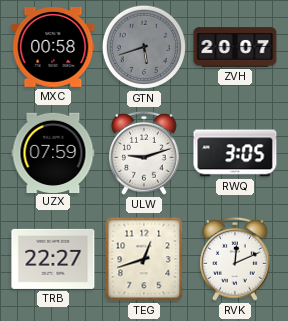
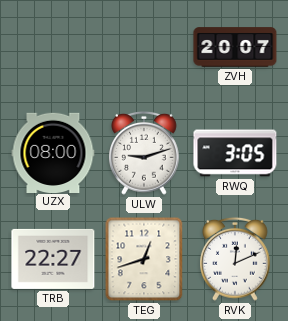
MXC: 00:58 -> none
GTN: 5:42 -> none
UZX: 07:59 -> 08:00
